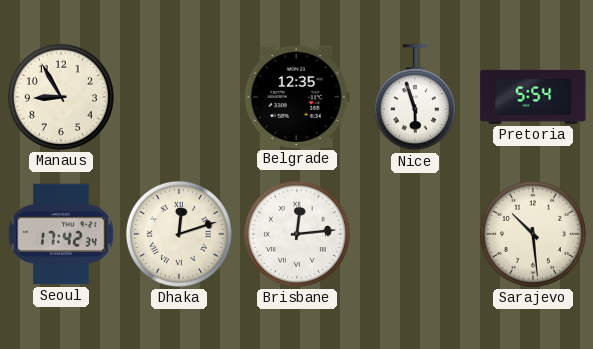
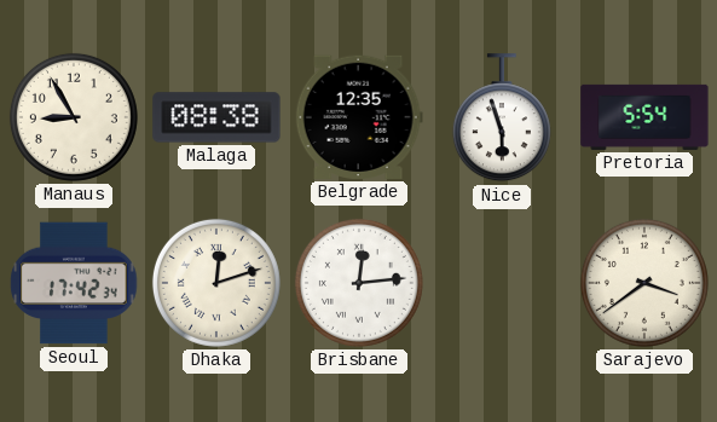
Malaga: none -> 08:38
Sarajevo: 10:29 -> 3:39
